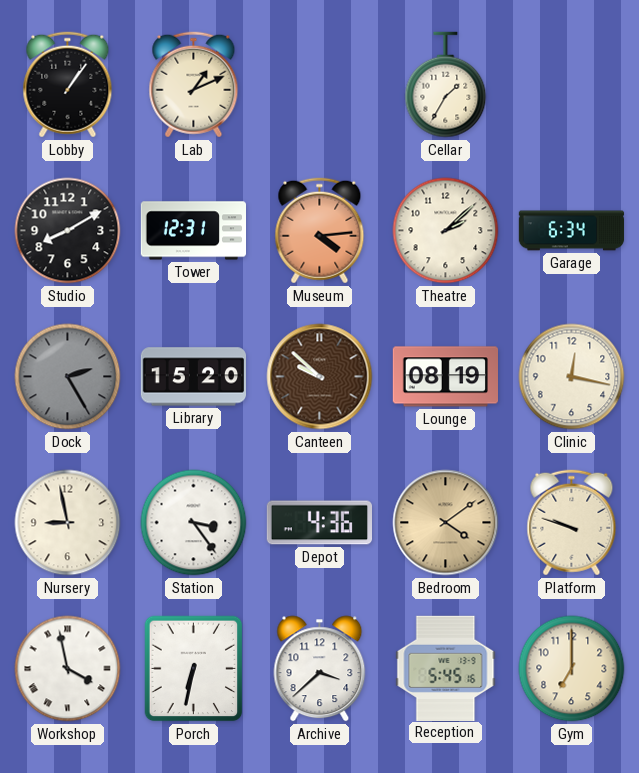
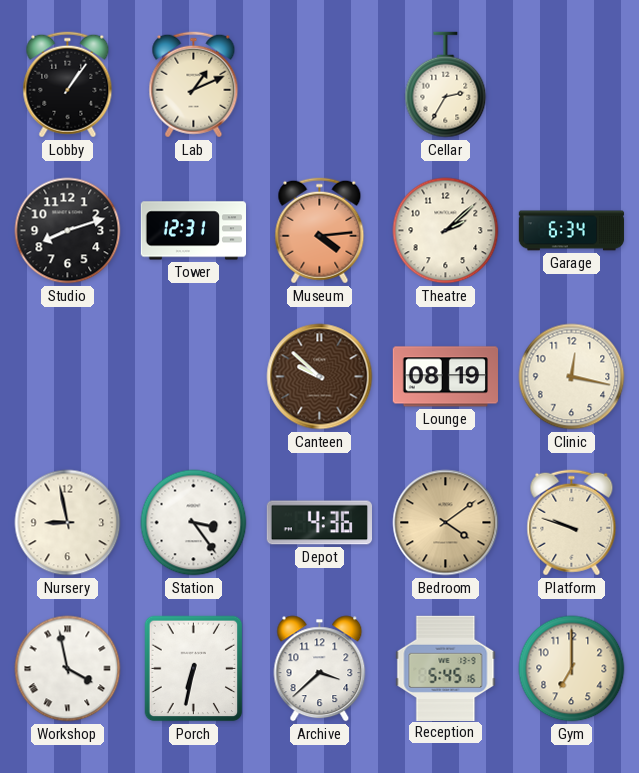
Cellar: 1:35 -> 2:35
Studio: 8:10 -> 8:12
Dock: 2:25 -> none
Library: 15:20 -> none
